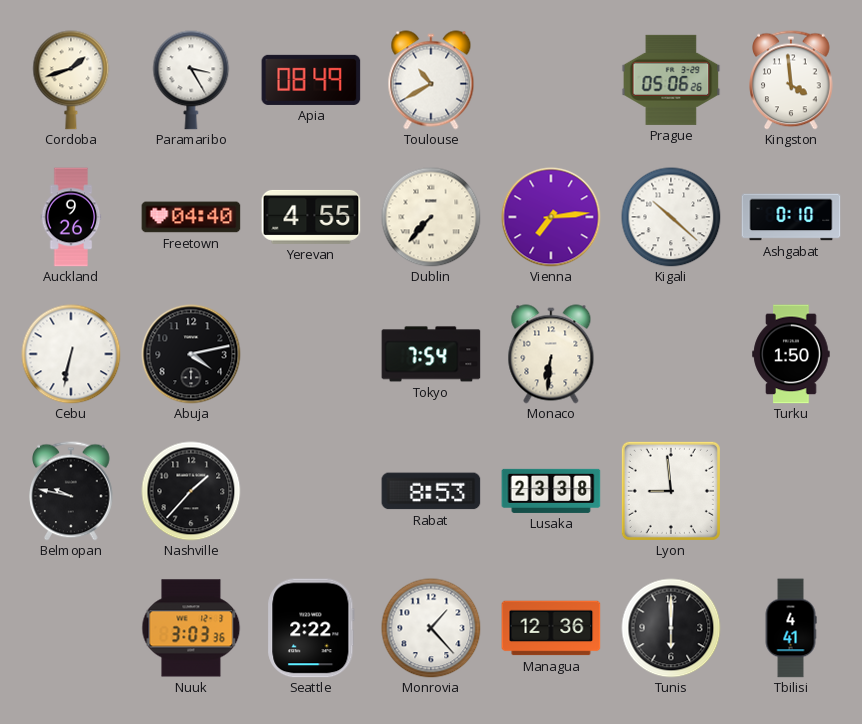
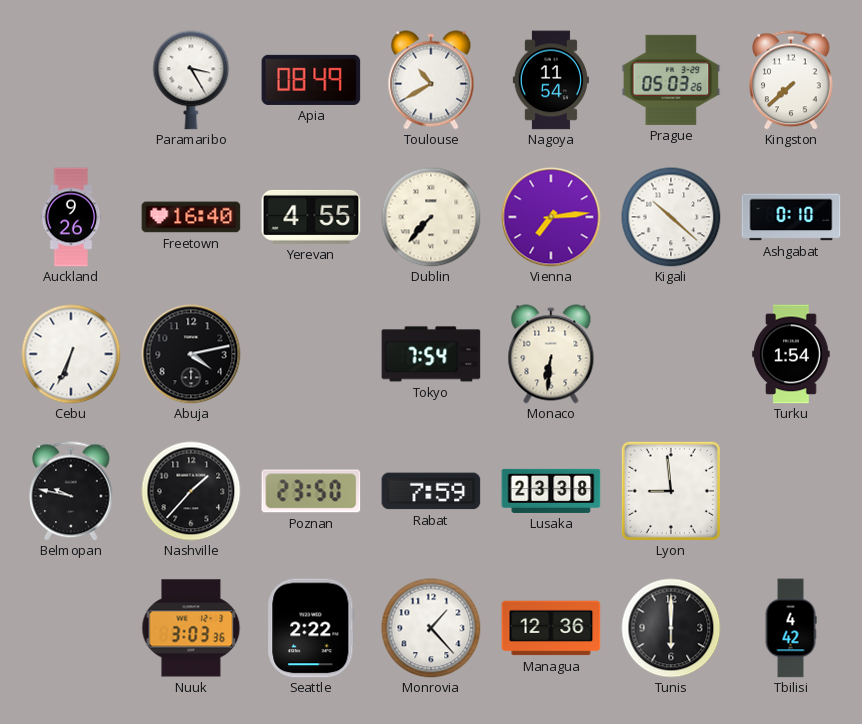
Cordoba: 1:42 -> none
Nagoya: none -> 11:54
Prague: 05:06 -> 05:03
Kingston: 3:59 -> 7:38
Freetown: 04:40 -> 16:40
Cebu: 6:32 -> 6:34
Turku: 1:50 -> 1:54
Poznan: none -> 23:50
Rabat: 8:53 -> 7:59
Tbilisi: 4:41 -> 4:42
